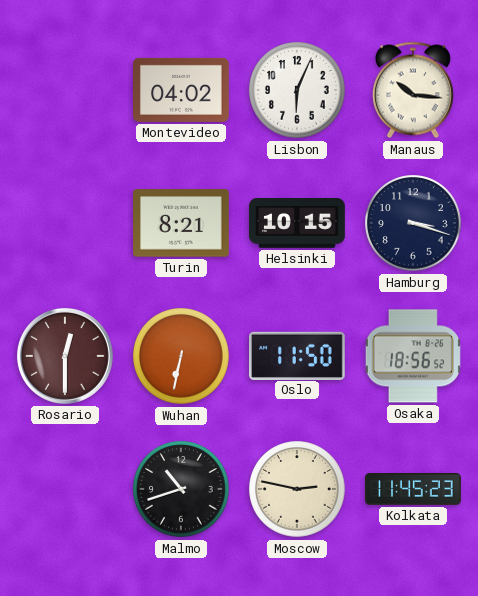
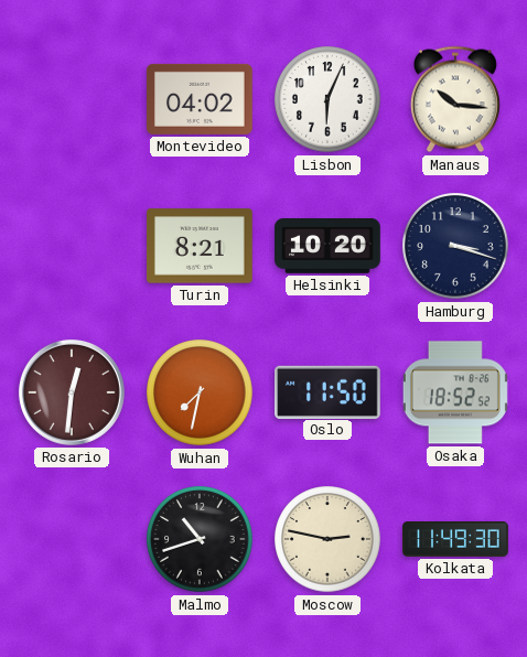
Helsinki: 10:15 -> 10:20
Rosario: 12:30 -> 12:31
Wuhan: 6:32 -> 7:32
Osaka: 18:56 -> 18:52
Kolkata: 11:45 -> 11:49
